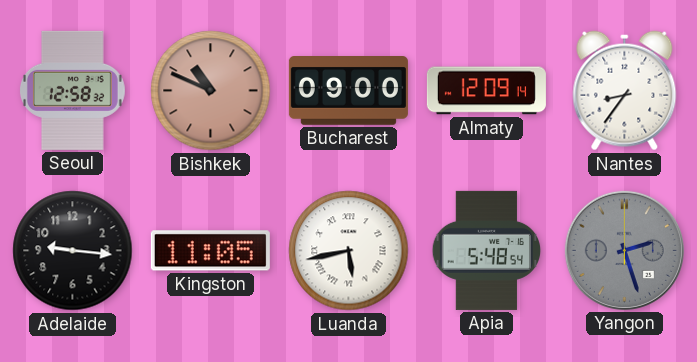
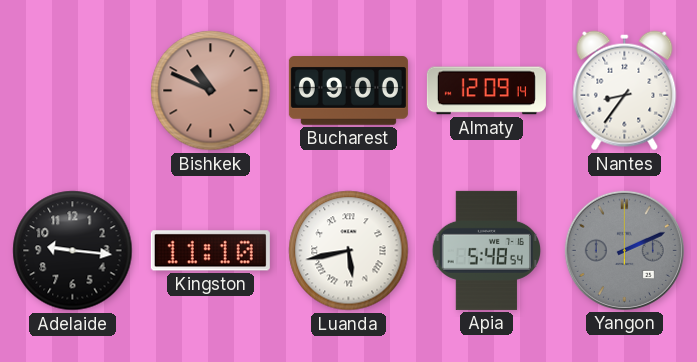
Seoul: 12:58 -> none
Kingston: 11:05 -> 11:10
Yangon: 2:27 -> 2:11
